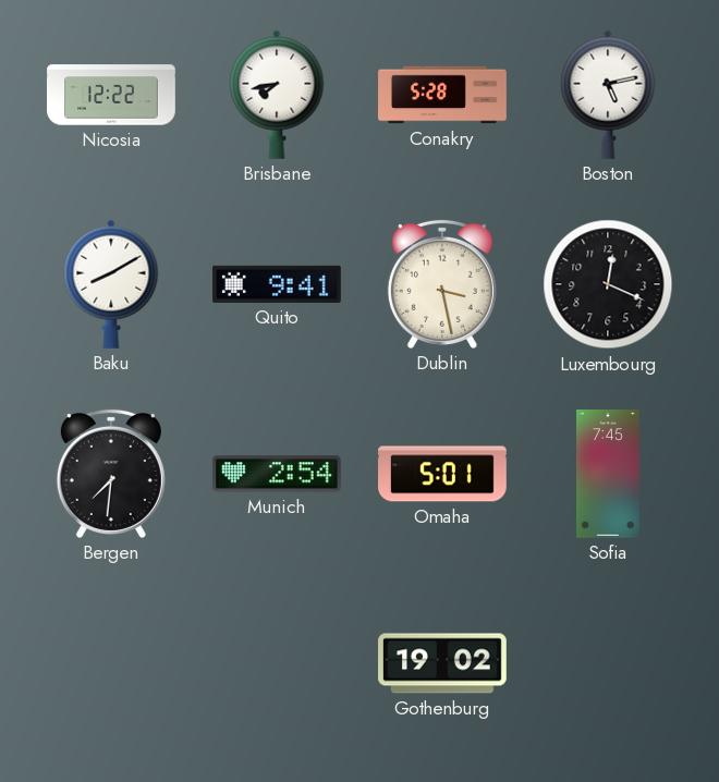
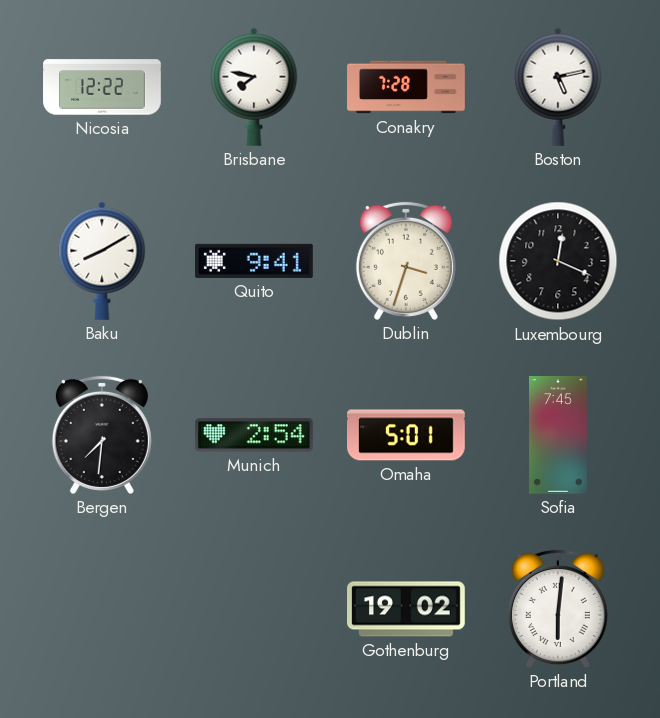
Brisbane: 7:43 -> 7:47
Conakry: 5:28 -> 7:28
Dublin: 3:28 -> 3:33
Portland: none -> 6:01
